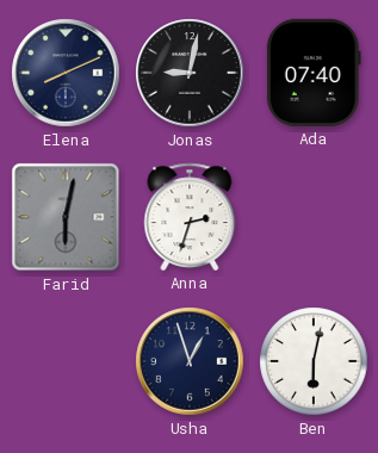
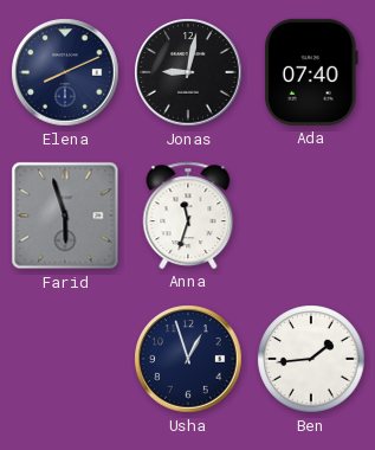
Farid: 6:02 -> 5:57
Anna: 2:33 -> 11:33
Ben: 6:02 -> 1:44
